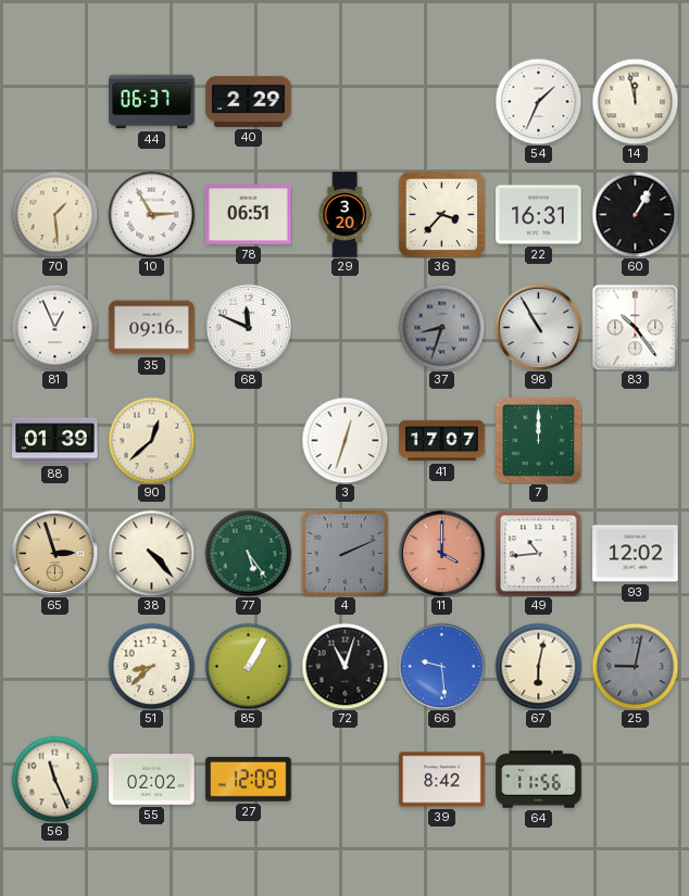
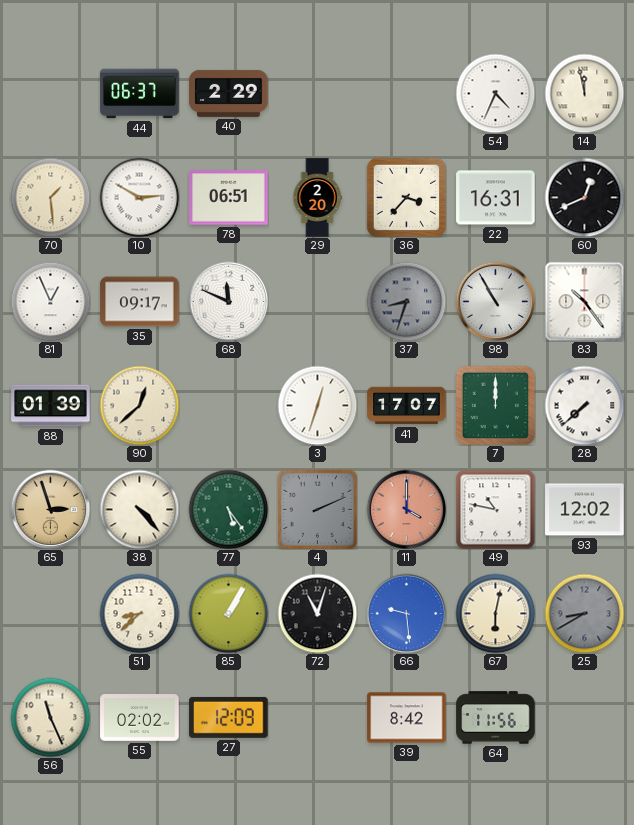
54: 1:34 -> 4:34
10: 2:55 -> 2:50
29: 3:20 -> 2:20
60: 1:05 -> 12:41
35: 09:16 -> 09:17
28: none -> 7:38
49: 10:44 -> 10:47
25: 9:02 -> 8:40
